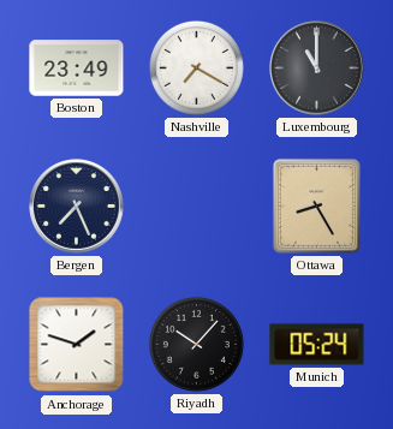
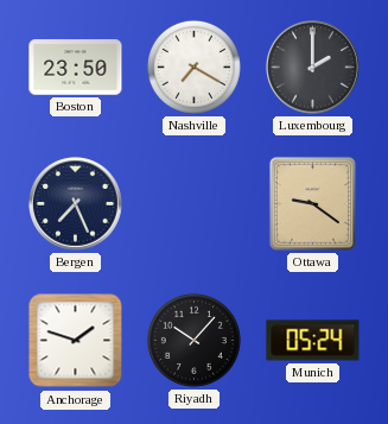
Boston: 23:49 -> 23:50
Luxembourg: 11:00 -> 2:00
Ottawa: 8:25 -> 9:21
